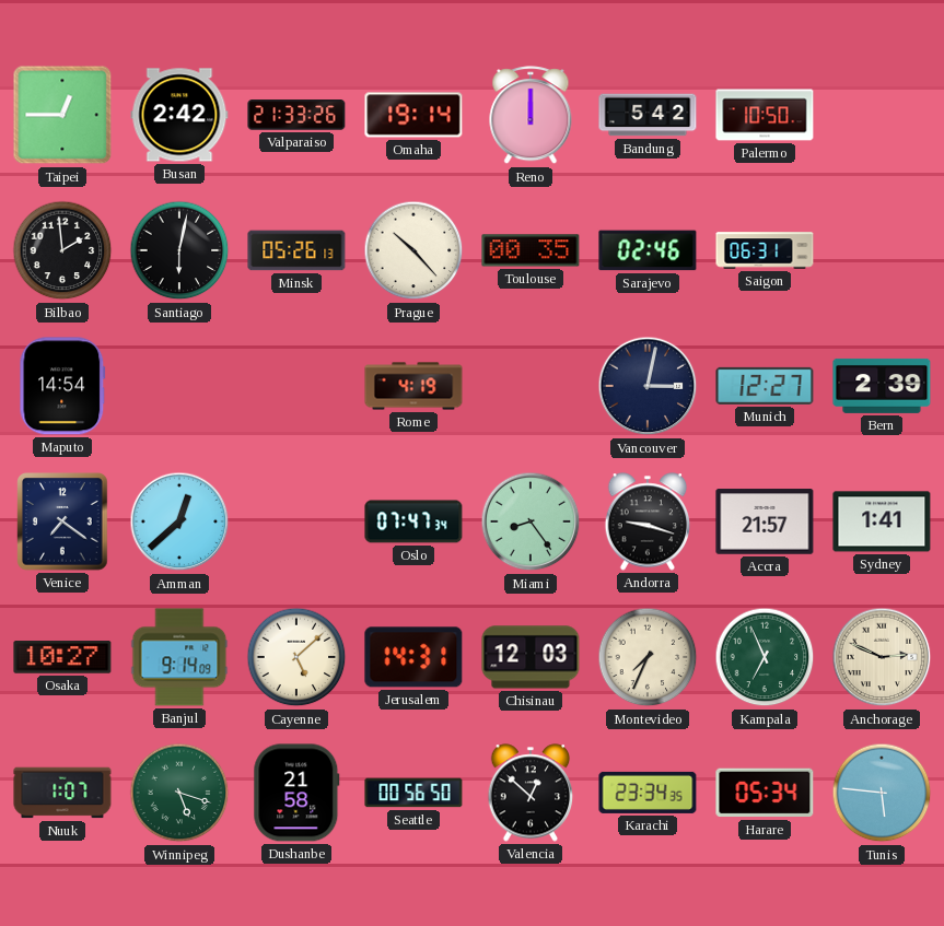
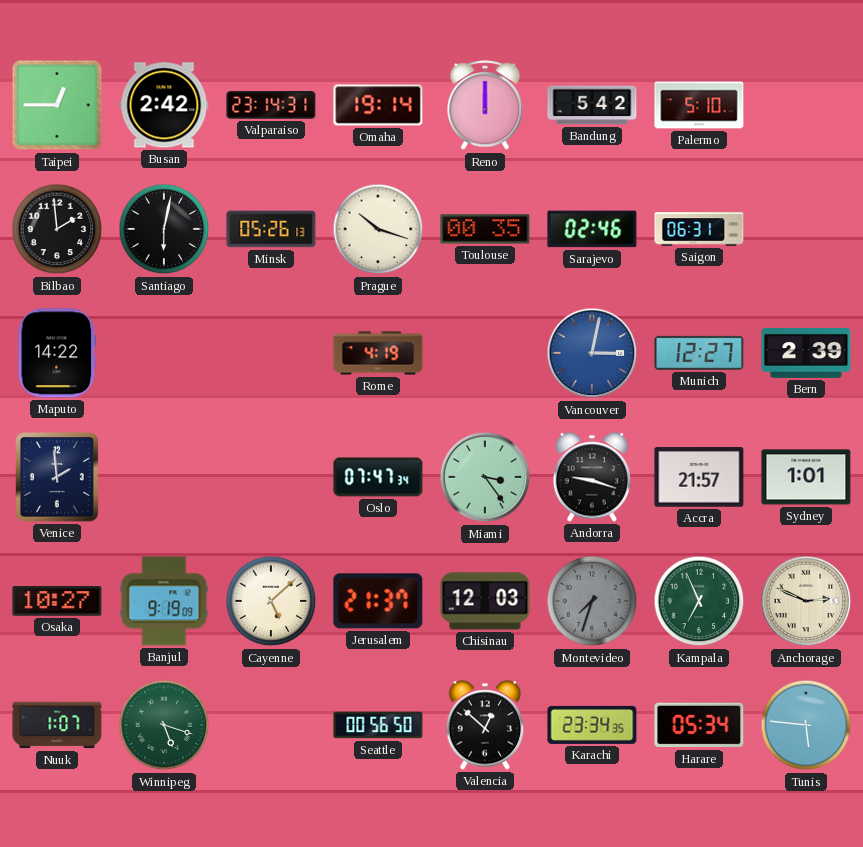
Valparaiso: 21:33 -> 23:14
Palermo: 10:50 -> 5:10
Prague: 10:23 -> 10:18
Maputo: 14:54 -> 14:22
Vancouver dial: navy -> blue
Venice: 7:21 -> 1:59
Amman: 12:38 -> none
Miami: 8:24 -> 3:24
Sydney: 1:41 -> 1:01
Banjul: 9:14 -> 9:19
Jerusalem: 14:31 -> 21:37
Montevideo: 7:34 -> 7:33
Montevideo dial: cream -> grey
Dushanbe: 21:58 -> none
